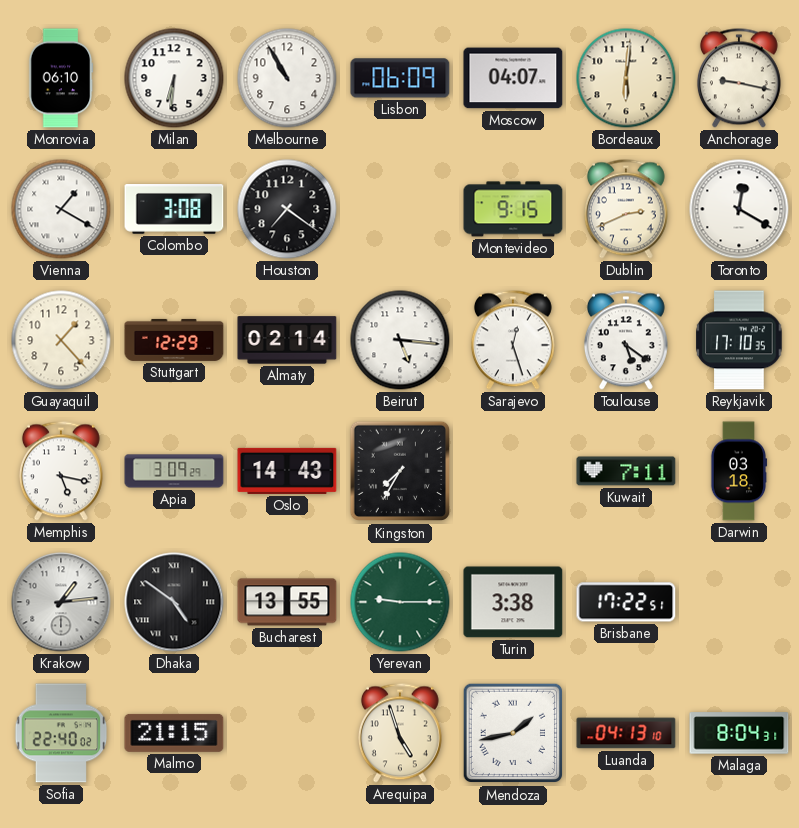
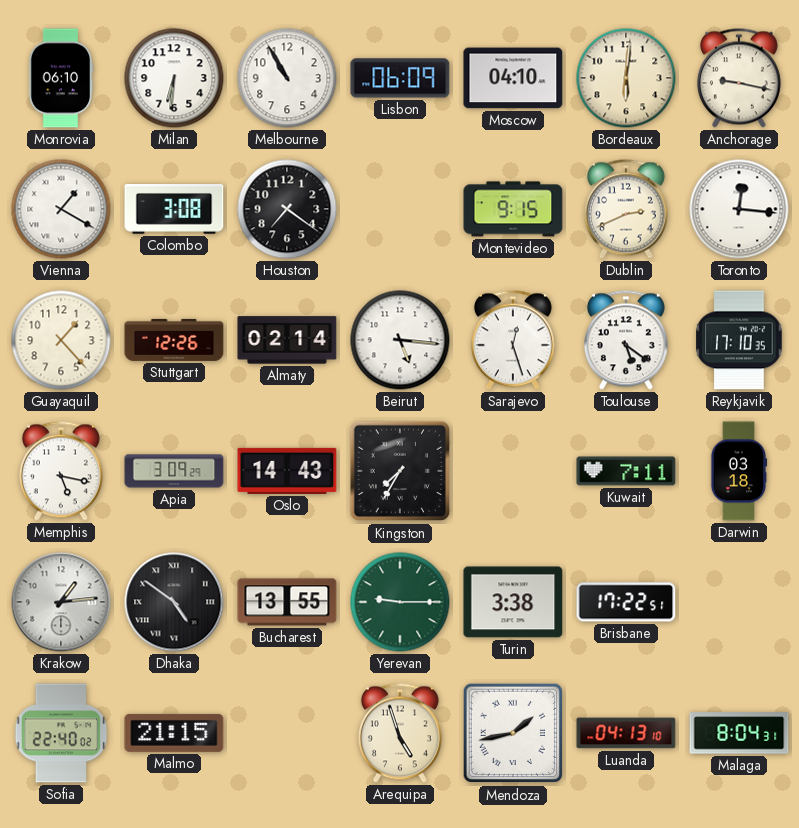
Moscow: 04:07 -> 04:10
Toronto: 12:20 -> 12:16
Stuttgart: 12:29 -> 12:26
